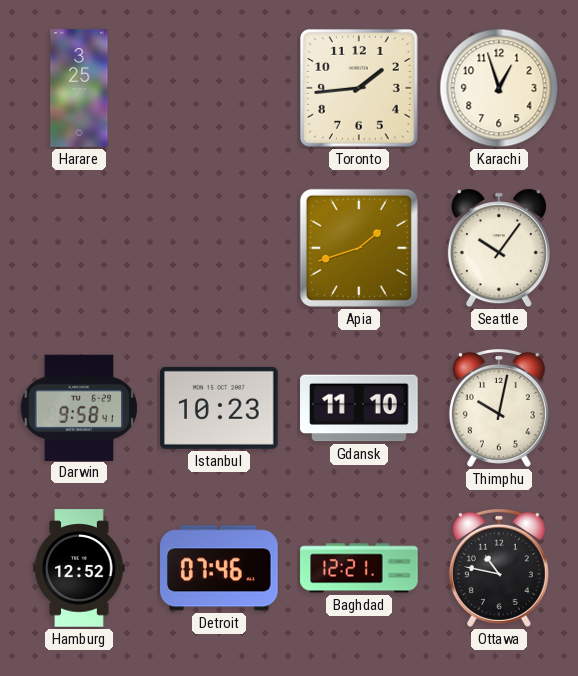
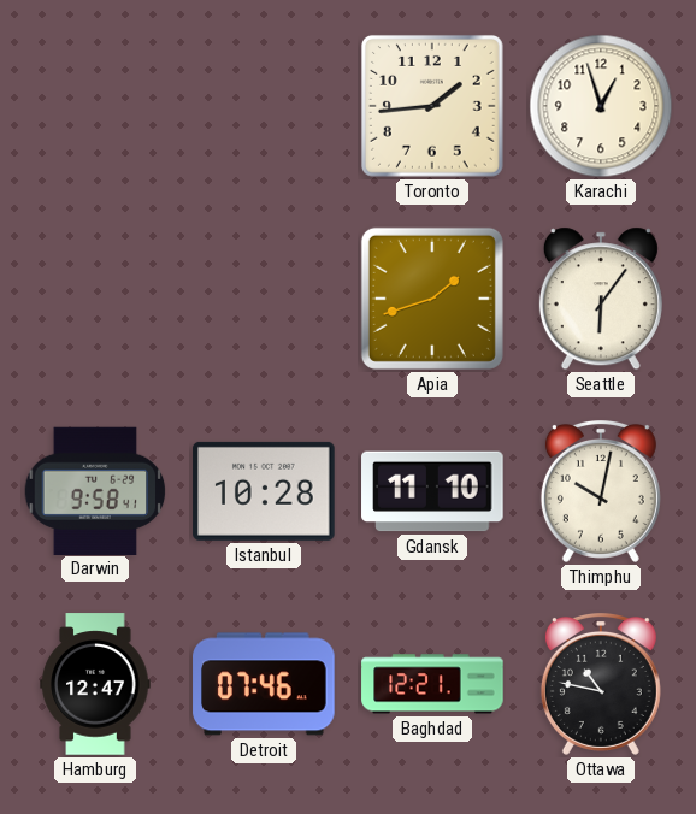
Harare: 3:25 -> none
Seattle: 10:06 -> 6:06
Istanbul: 10:23 -> 10:28
Hamburg: 12:52 -> 12:47
